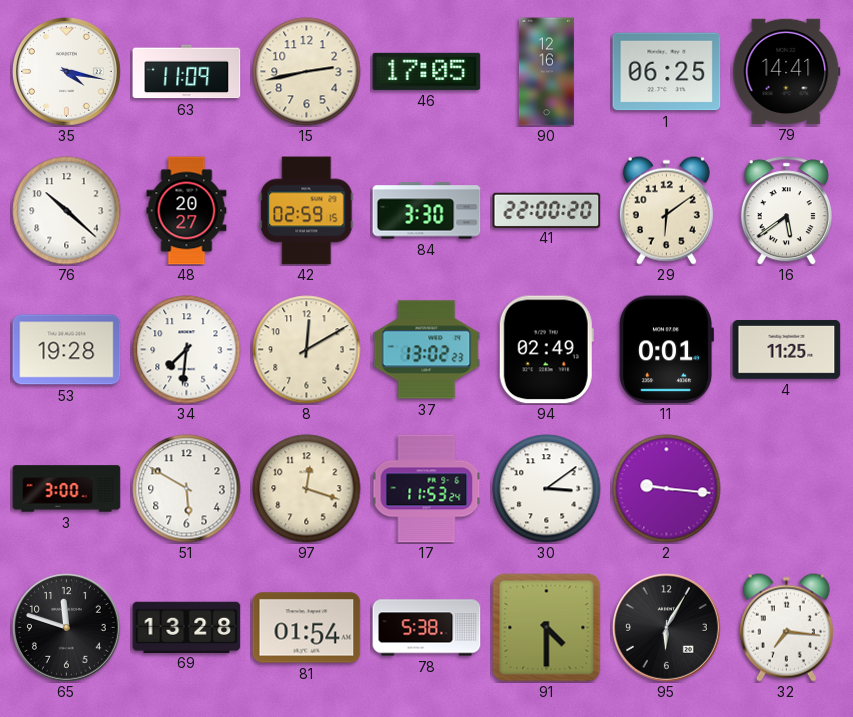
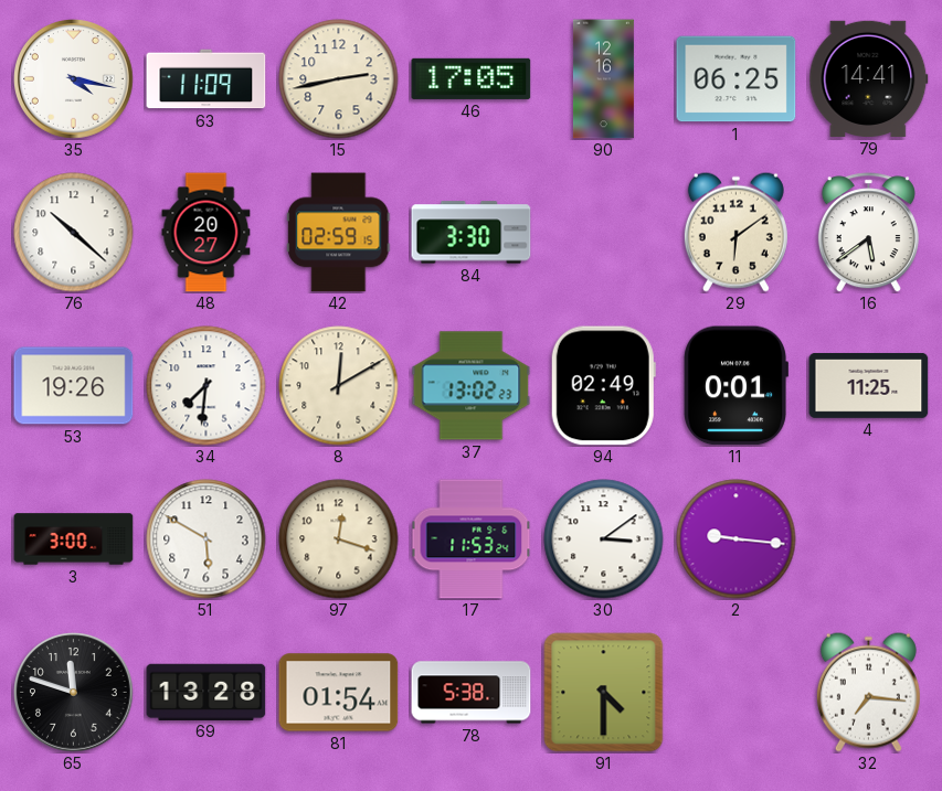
41: 22:00 -> none
53: 19:28 -> 19:26
95: 6:05 -> none
